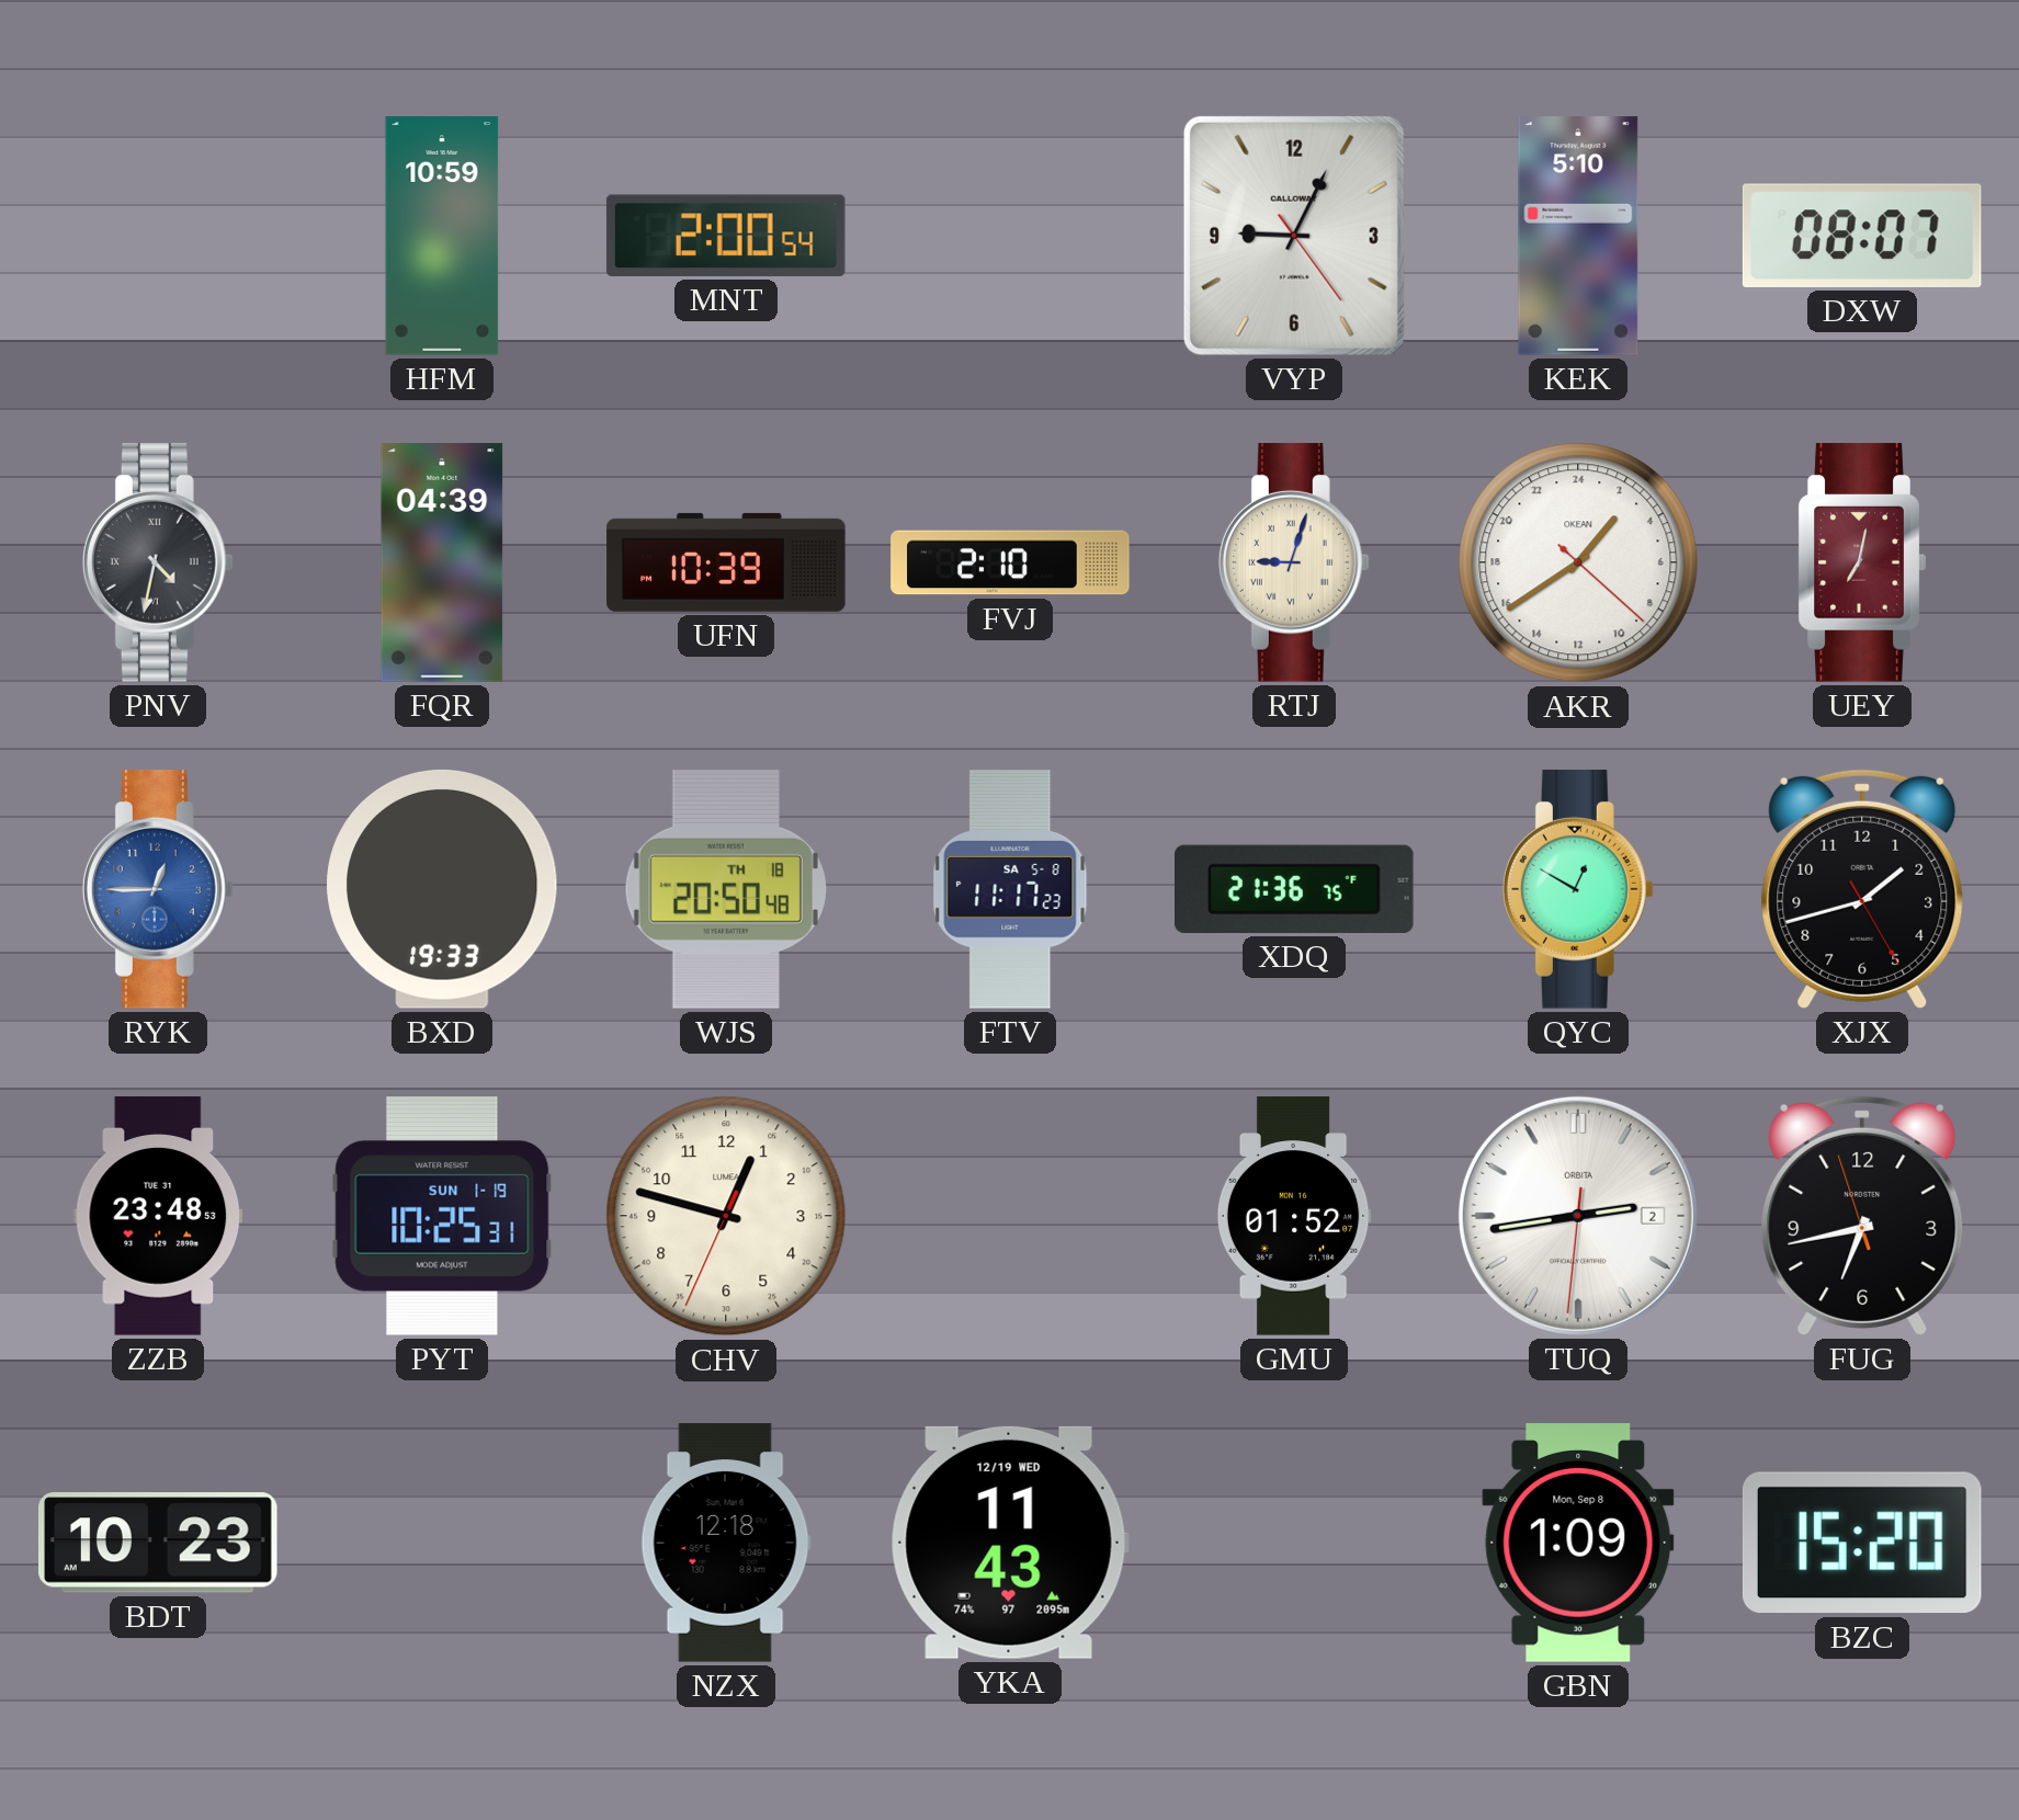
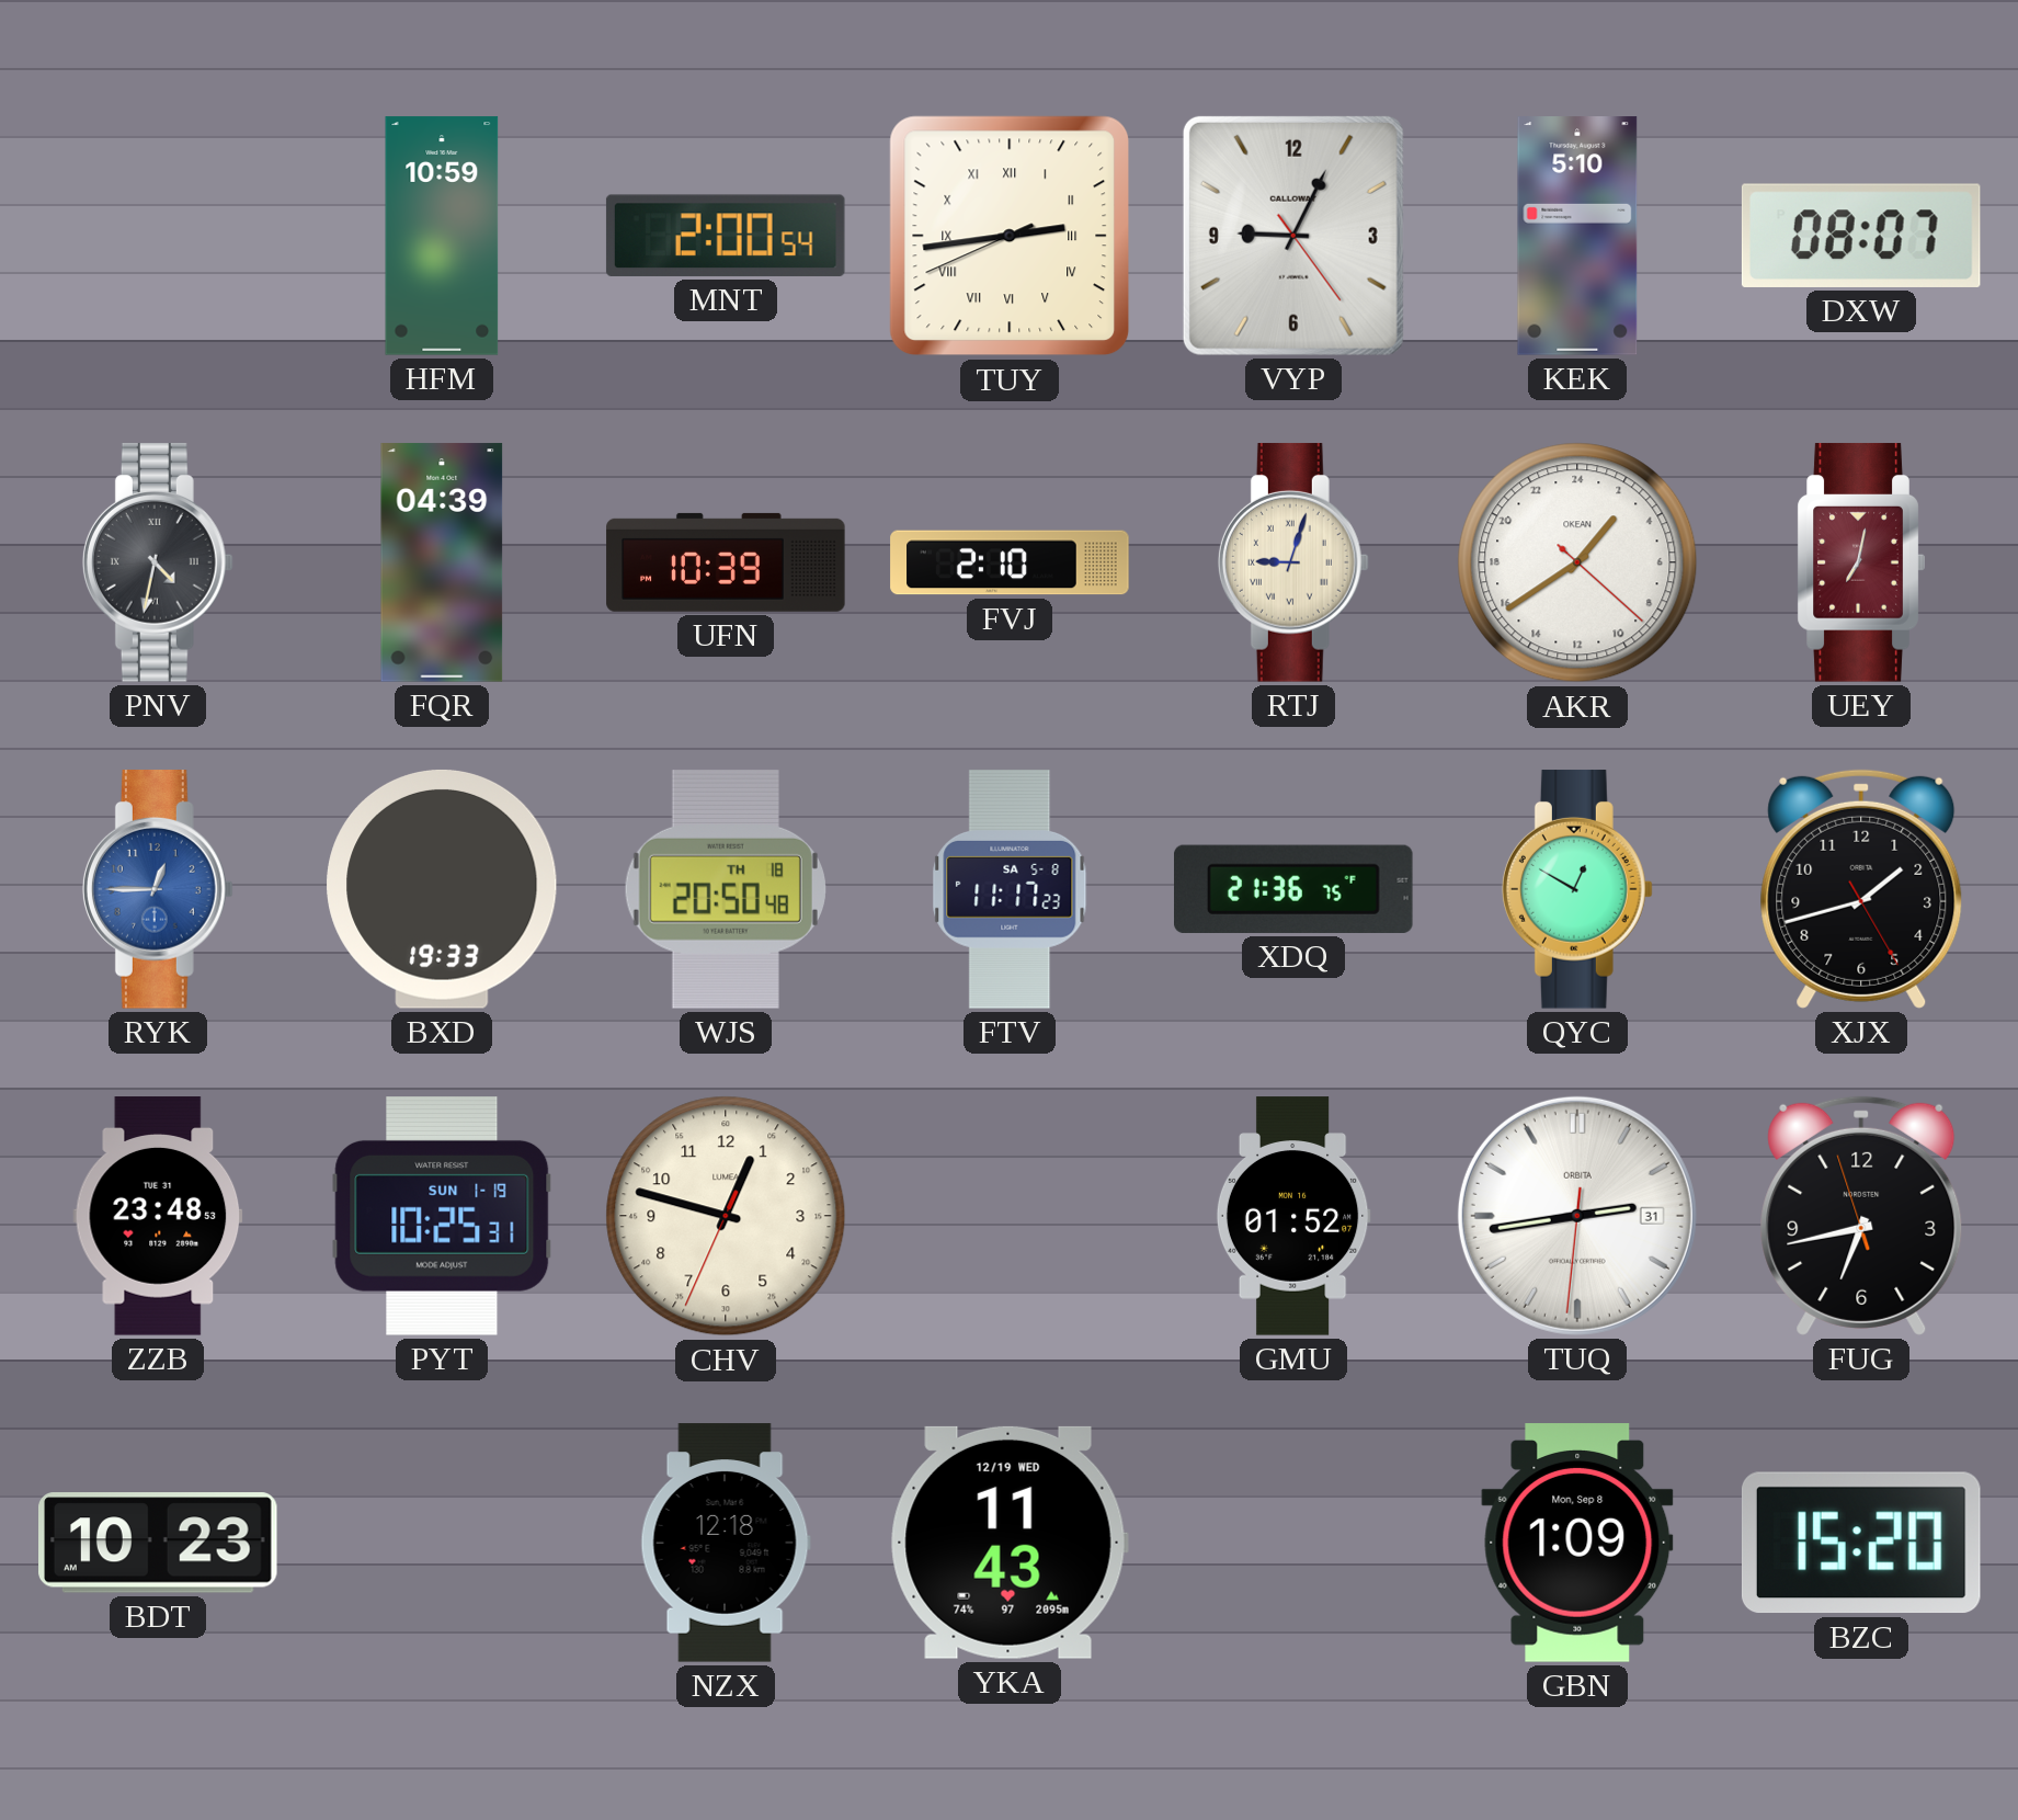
TUY: none -> 2:43
TUQ date: 2 -> 31
